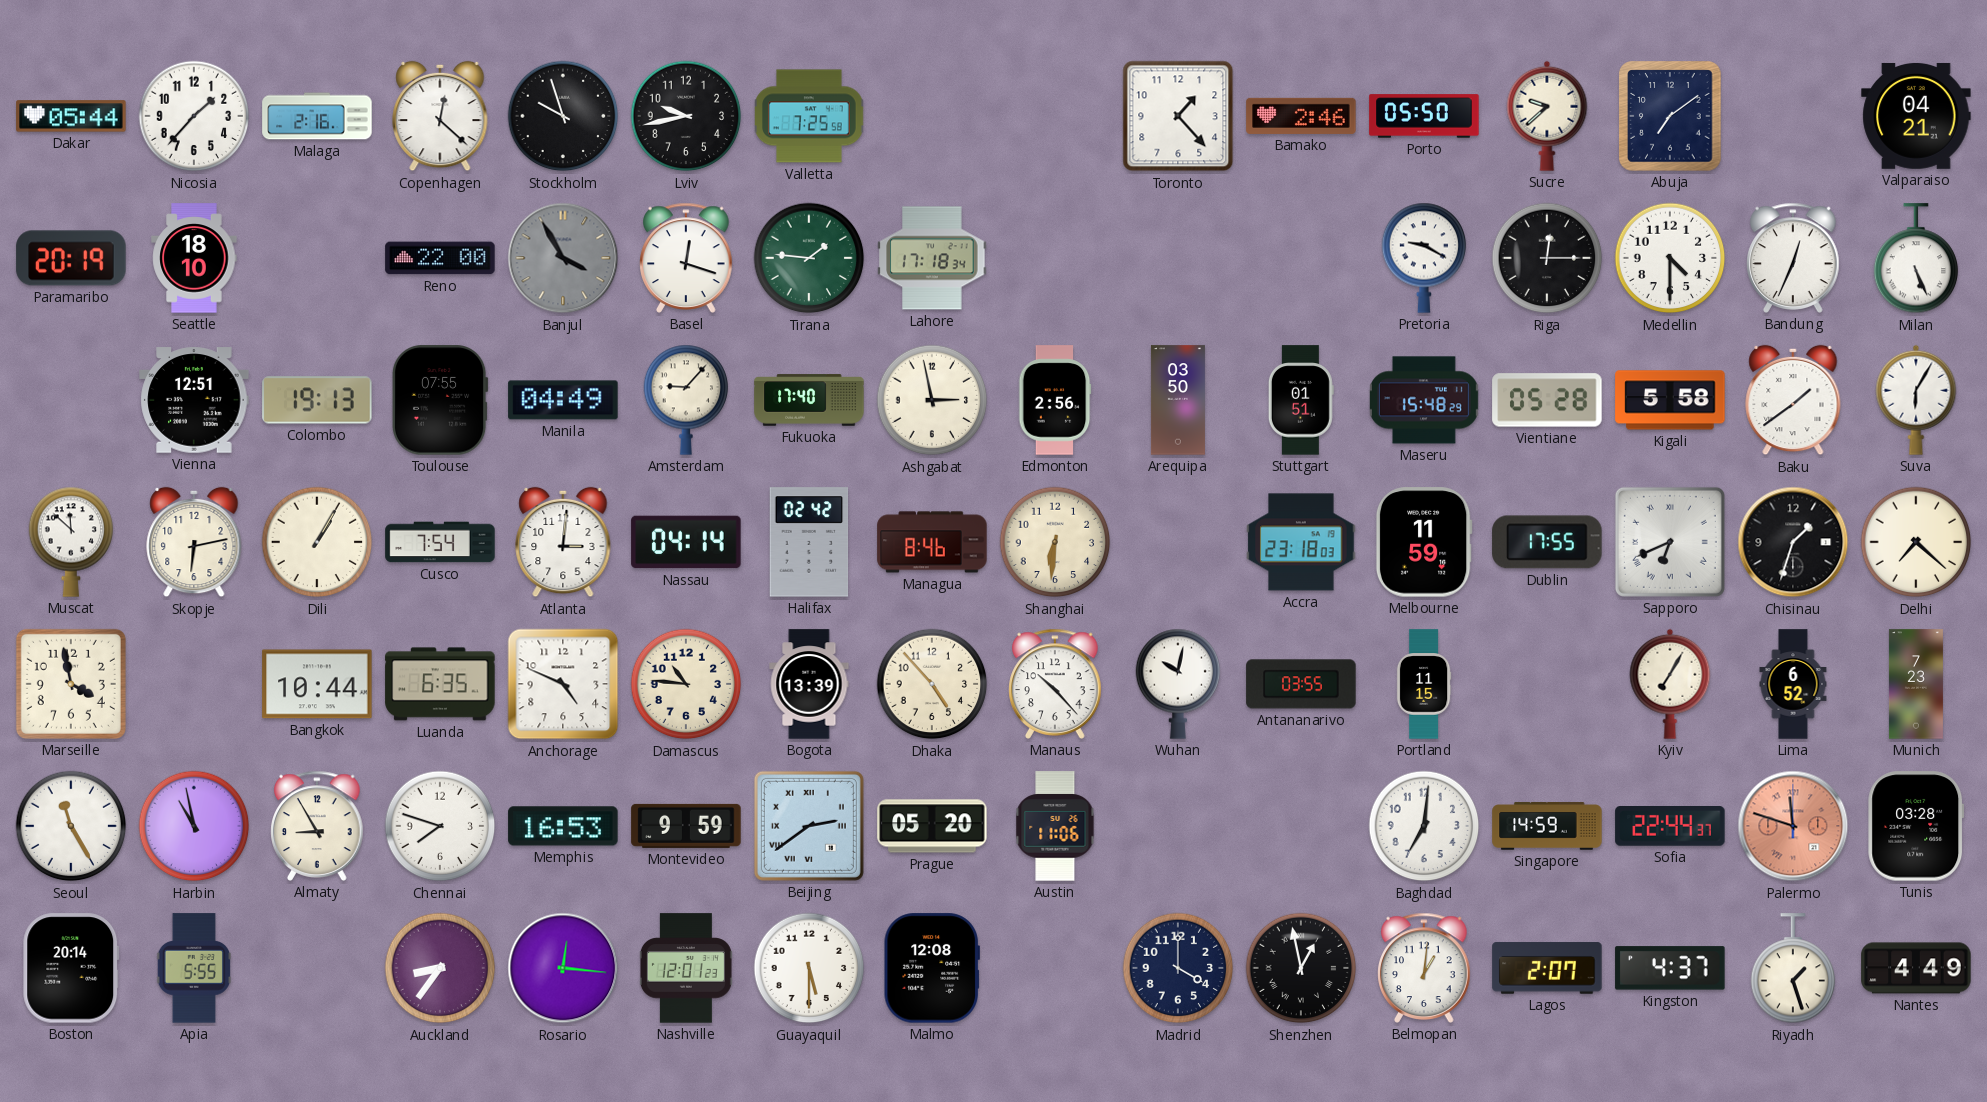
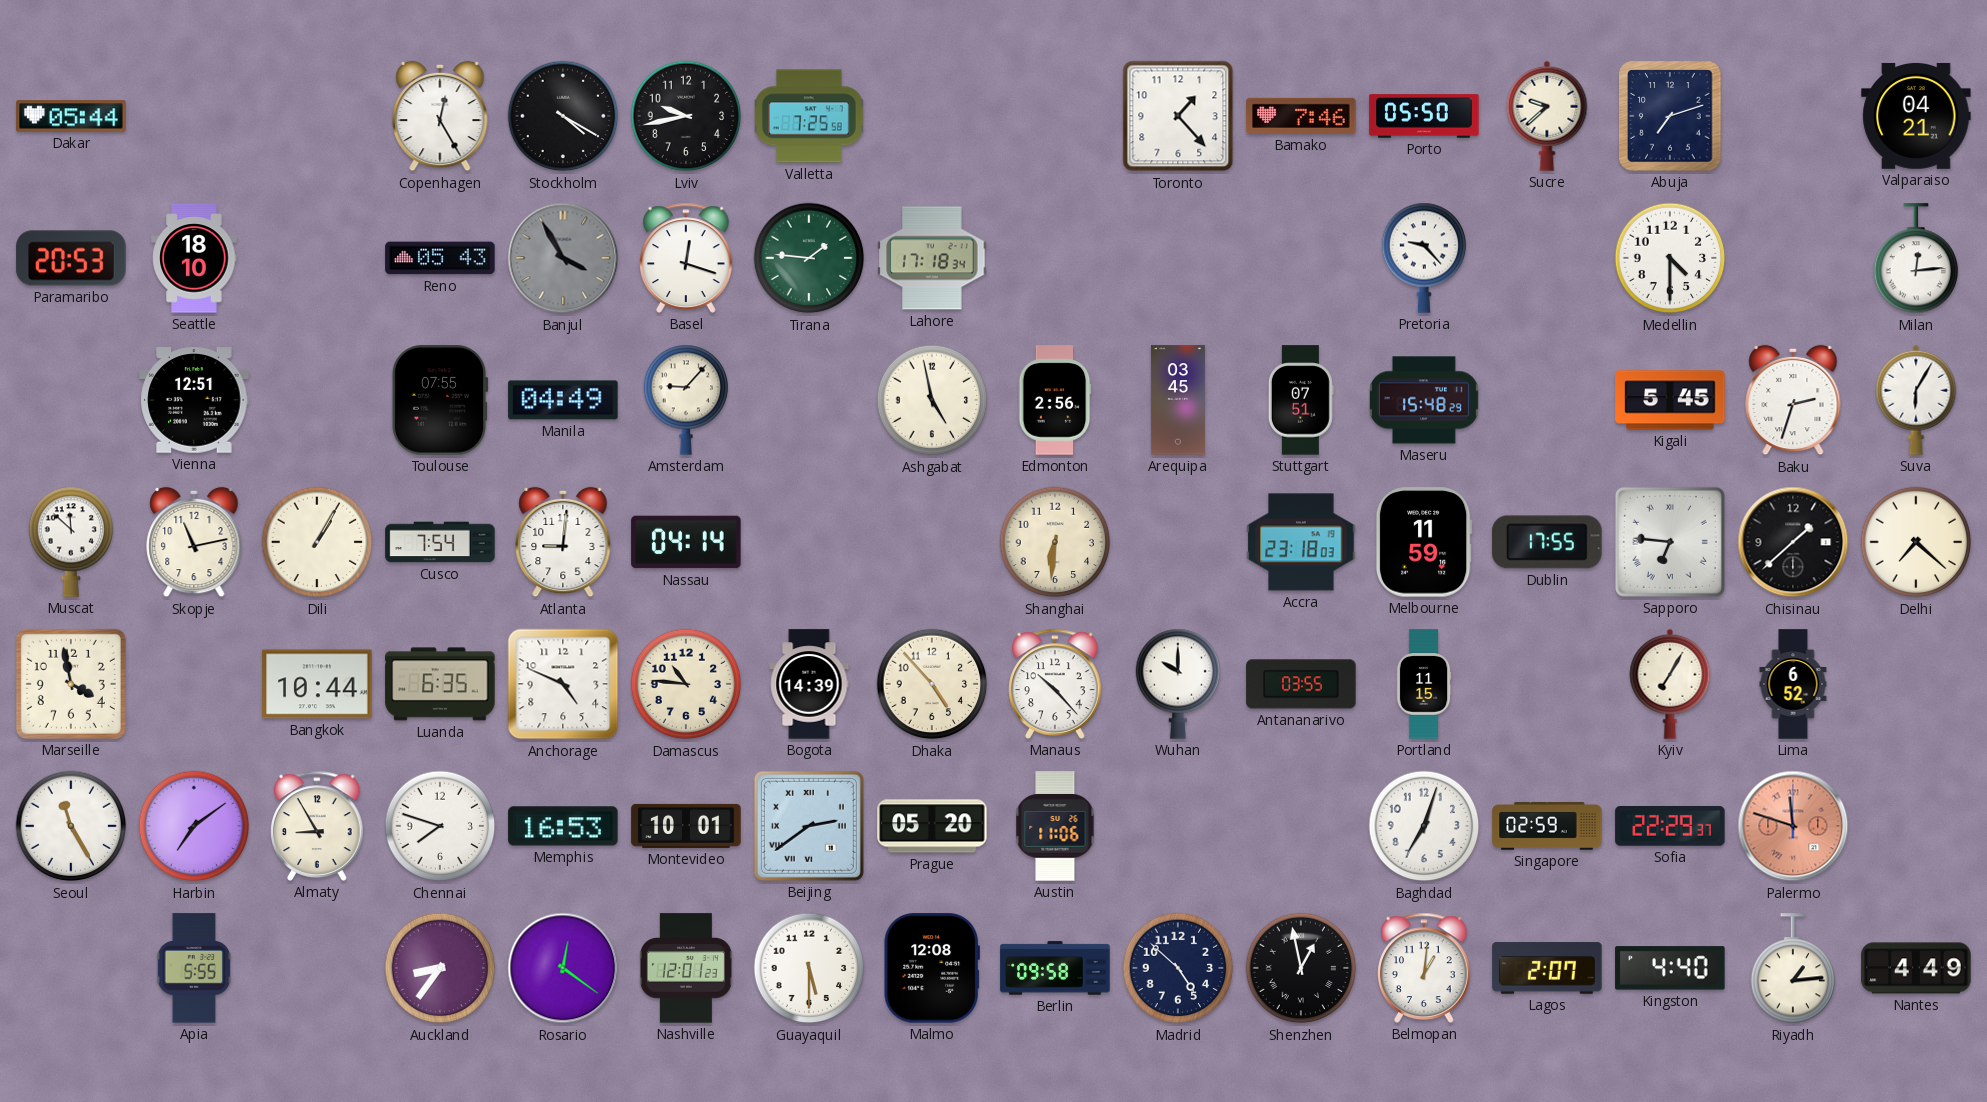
Nicosia: 1:37 -> none
Malaga: 2:16 -> none
Copenhagen: 12:22 -> 12:25
Stockholm: 9:57 -> 4:20
Bamako: 2:46 -> 7:46
Abuja: 7:09 -> 7:12
Paramaribo: 20:19 -> 20:53
Reno: 22:00 -> 05:43
Pretoria: 9:20 -> 9:23
Riga: 12:15 -> none
Bandung: 12:34 -> none
Milan: 5:26 -> 12:14
Colombo: 19:13 -> none
Fukuoka: 17:40 -> none
Ashgabat: 2:58 -> 4:58
Arequipa: 03:50 -> 03:45
Stuttgart: 01:51 -> 07:51
Vientiane: 05:28 -> none
Kigali: 5:58 -> 5:45
Baku: 1:39 -> 2:33
Skopje: 6:13 -> 11:13
Atlanta: 3:01 -> 9:01
Halifax: 02:42 -> none
Managua: 8:46 -> none
Sapporo: 6:41 -> 6:46
Chisinau: 1:33 -> 1:38
Bogota: 13:39 -> 14:39
Wuhan: 10:02 -> 10:00
Munich: 7:23 -> none
Harbin: 10:58 -> 7:09
Montevideo: 9:59 -> 10:01
Baghdad: 7:01 -> 7:03
Singapore: 14:59 -> 02:59
Sofia: 22:44 -> 22:29
Tunis: 03:28 -> none
Boston: 20:14 -> none
Rosario: 12:16 -> 12:21
Berlin: none -> 09:58
Madrid: 4:00 -> 4:52
Kingston: 4:37 -> 4:40
Riyadh: 1:27 -> 1:14
